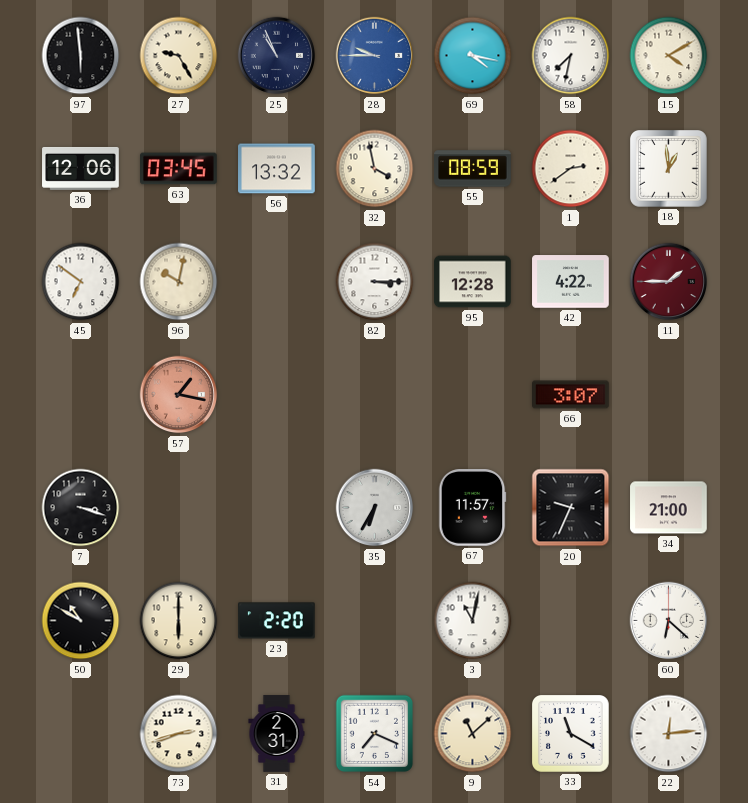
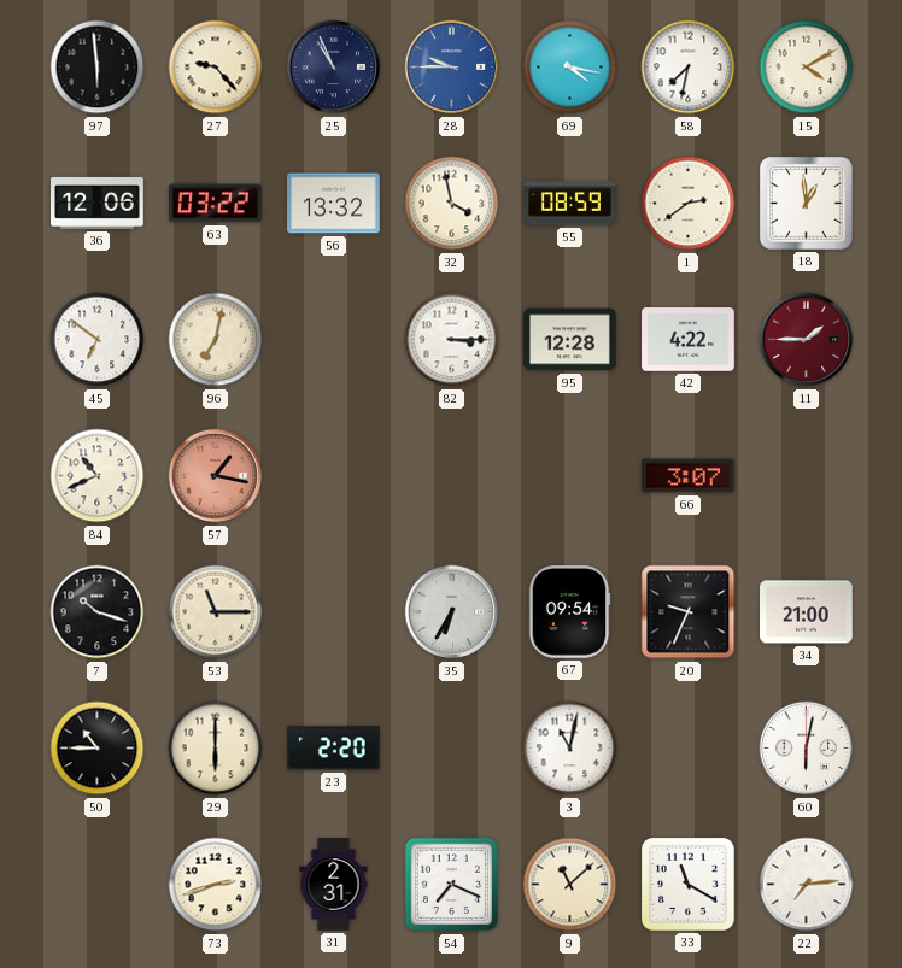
27: 9:25 -> 9:23
63: 03:45 -> 03:22
96: 10:02 -> 7:02
84: none -> 10:41
7: 3:18 -> 10:18
53: none -> 11:15
67: 11:57 -> 09:54
50: 10:50 -> 10:45
60: 6:22 -> 6:02
22: 12:14 -> 7:14
